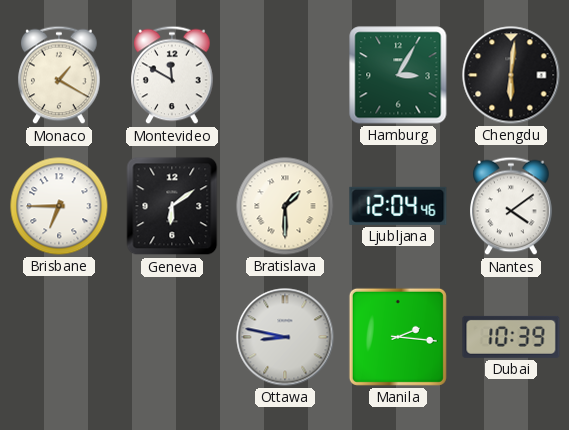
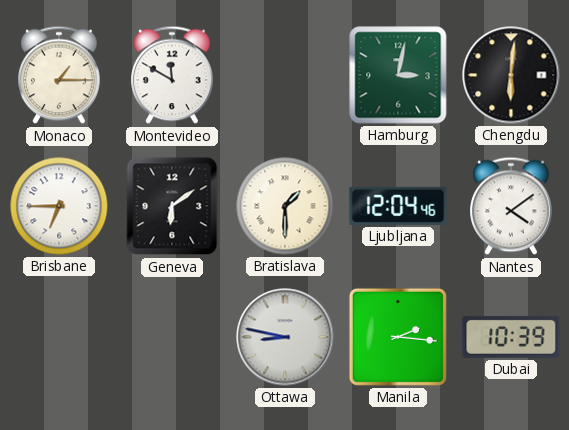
Monaco: 1:20 -> 1:15
Hamburg: 3:05 -> 3:02
